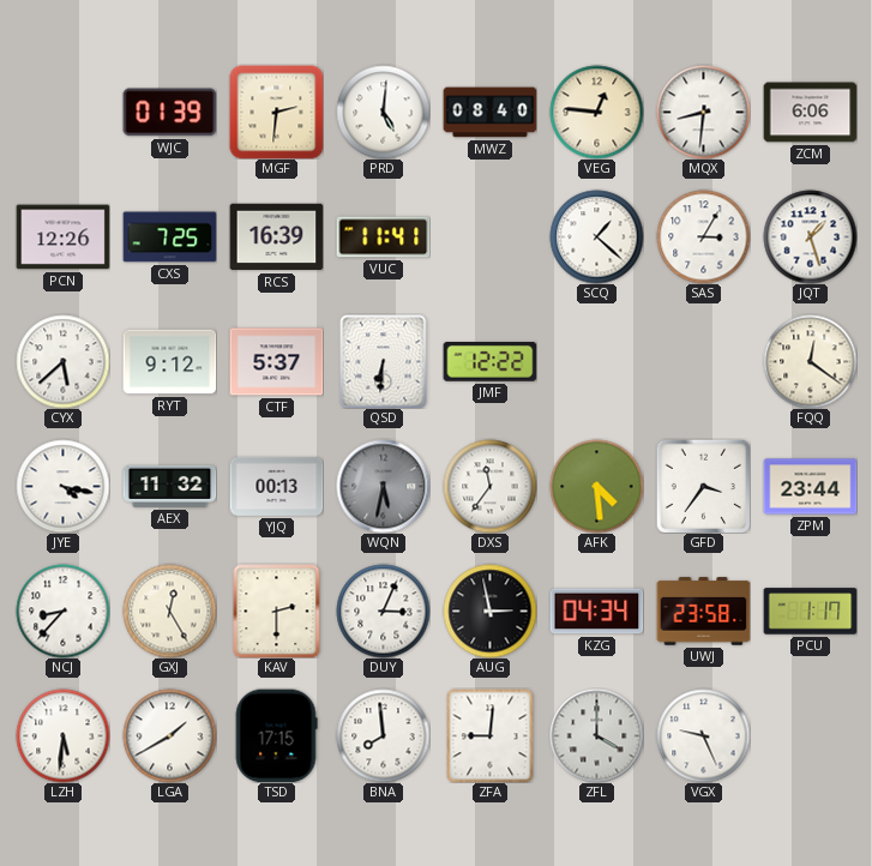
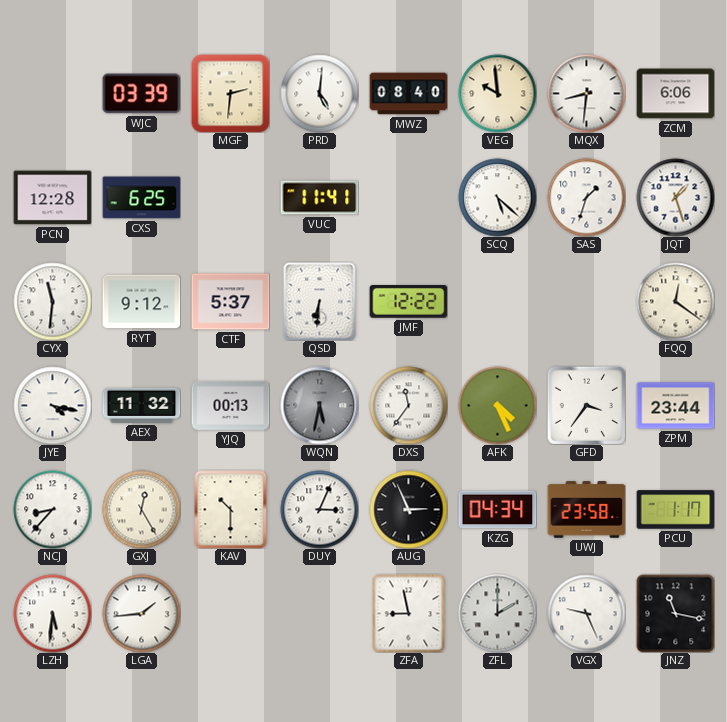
WJC: 01:39 -> 03:39
VEG: 12:46 -> 9:59
PCN: 12:26 -> 12:28
CXS: 7:25 -> 6:25
RCS: 16:39 -> none
SCQ: 1:22 -> 5:22
SAS: 3:05 -> 1:33
CYX: 5:38 -> 11:31
AFK: 4:29 -> 4:26
KAV: 2:30 -> 10:30
AUG: 2:58 -> 2:56
LGA: 1:40 -> 1:44
TSD: 17:15 -> none
BNA: 7:59 -> none
ZFA: 9:01 -> 8:58
ZFL: 4:00 -> 2:00
JNZ: none -> 11:17
